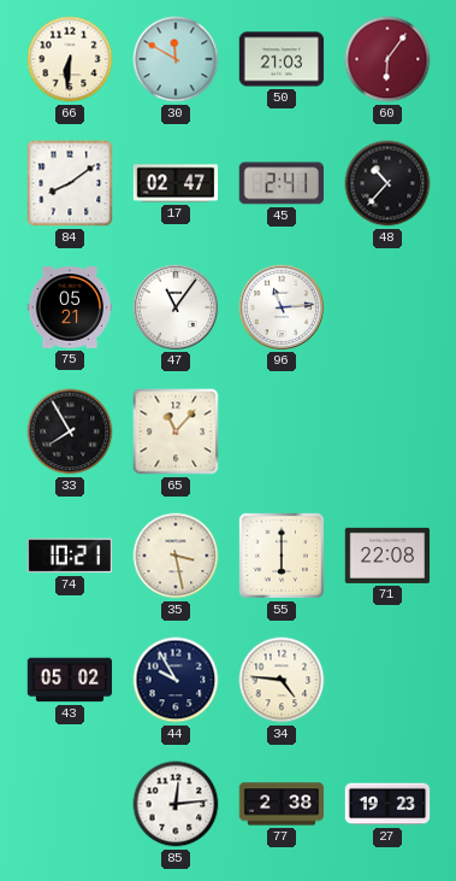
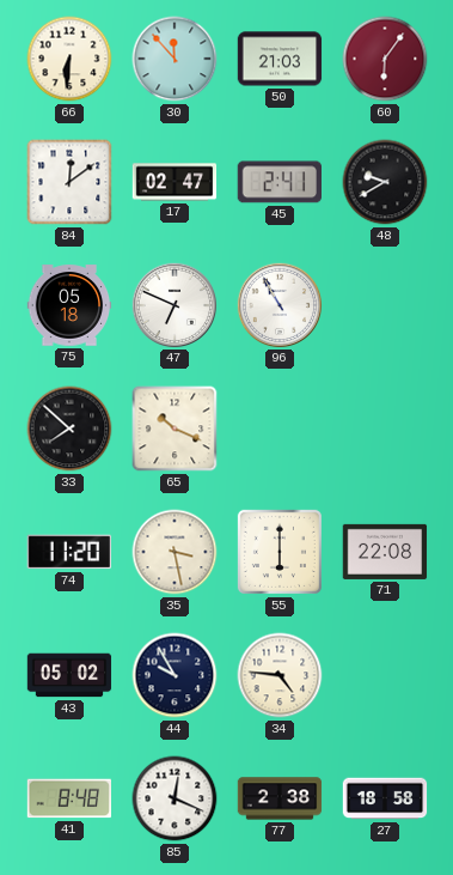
30: 11:50 -> 11:53
84: 8:09 -> 12:09
48: 10:37 -> 9:40
75: 05:21 -> 05:18
47: 11:06 -> 6:49
96: 11:14 -> 10:55
33: 7:55 -> 7:52
65: 11:07 -> 10:19
74: 10:21 -> 11:20
41: none -> 8:48
85: 12:14 -> 12:19
27: 19:23 -> 18:58
